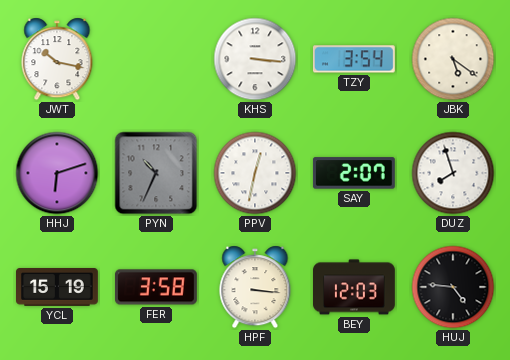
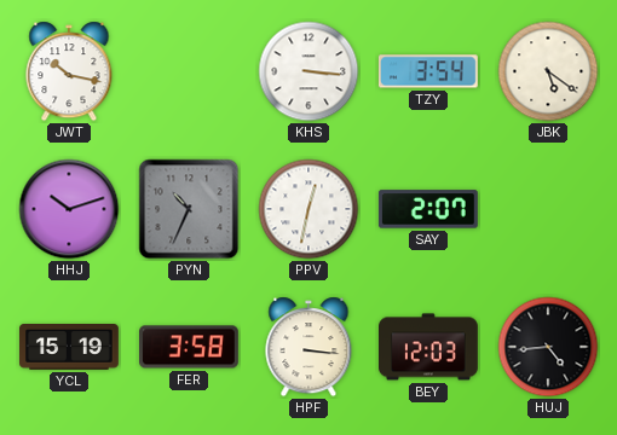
HHJ: 6:12 -> 10:12
DUZ: 7:57 -> none
HUJ: 4:46 -> 4:44
